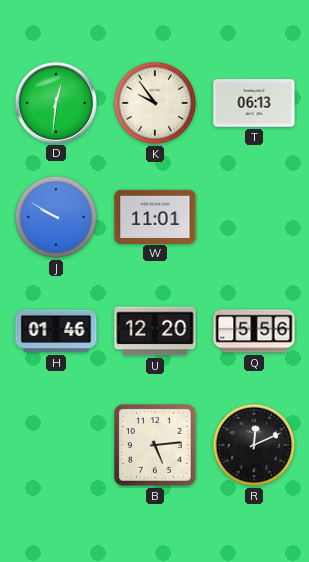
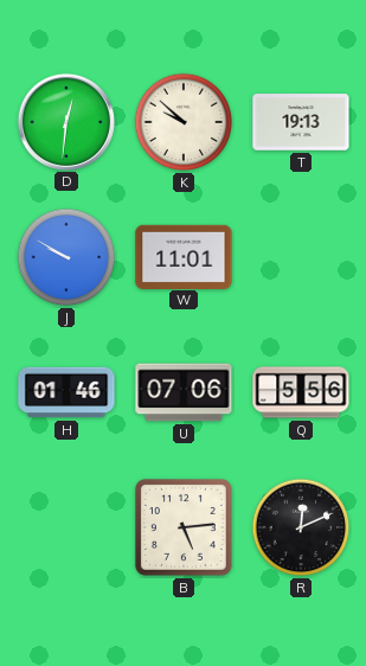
K: 9:54 -> 9:52
T: 06:13 -> 19:13
U: 12:20 -> 07:06
